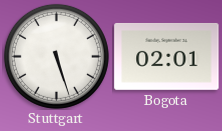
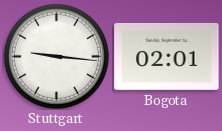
Stuttgart: 5:27 -> 9:16
